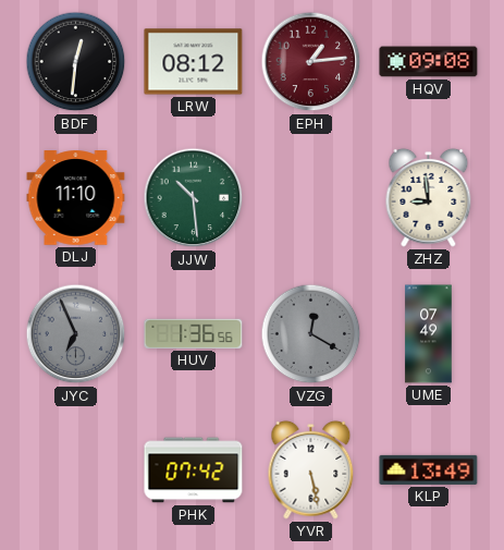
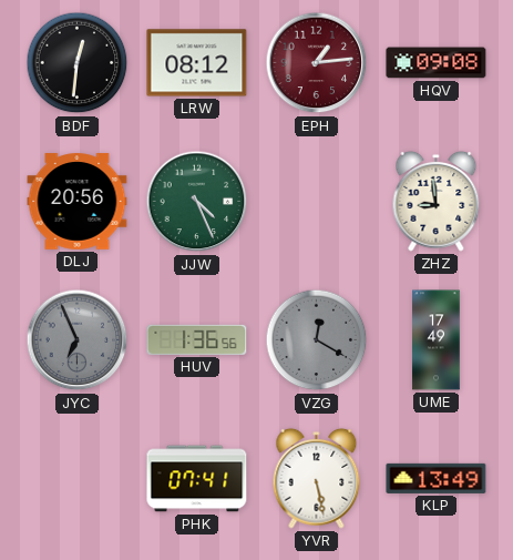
DLJ: 11:10 -> 20:56
JJW: 10:29 -> 4:26
UME: 07:49 -> 17:49
PHK: 07:42 -> 07:41
